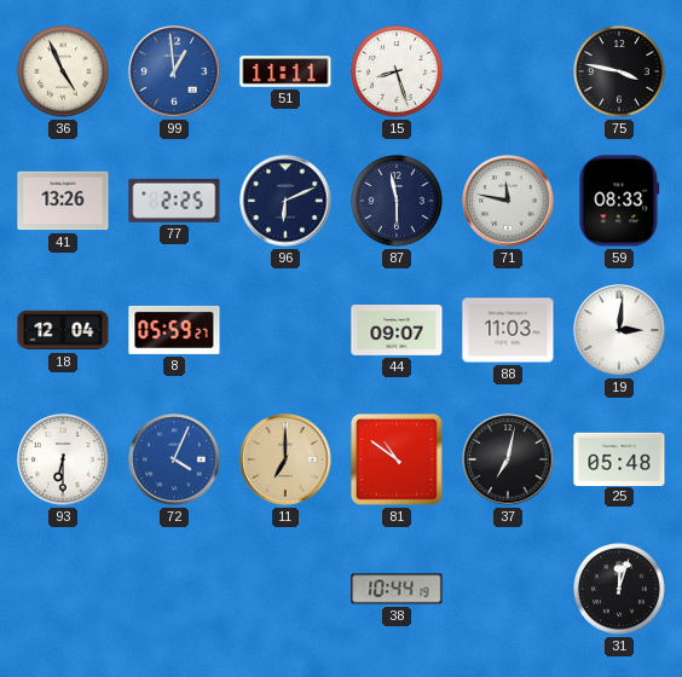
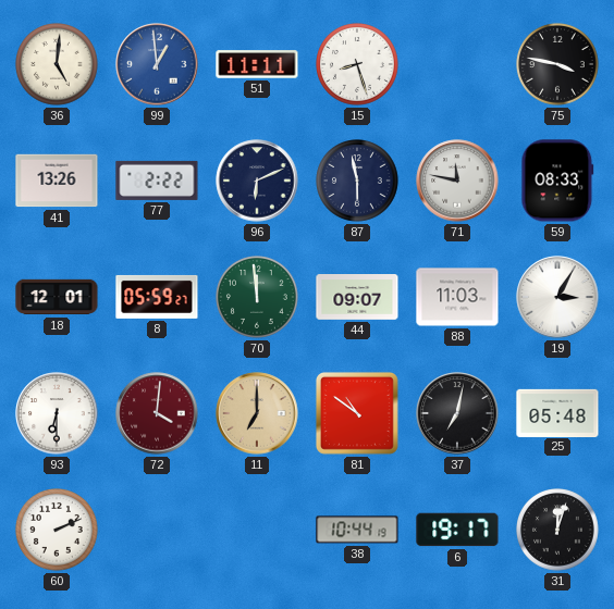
36: 4:56 -> 5:01
77: 2:25 -> 2:22
18: 12:04 -> 12:01
70: none -> 11:59
19: 3:01 -> 3:05
72: 4:04 -> 4:01
72 dial: blue -> burgundy
60: none -> 2:11
6: none -> 19:17
